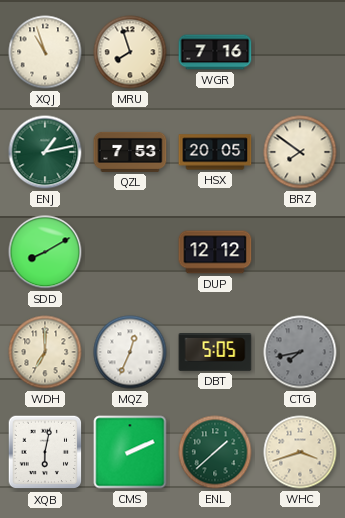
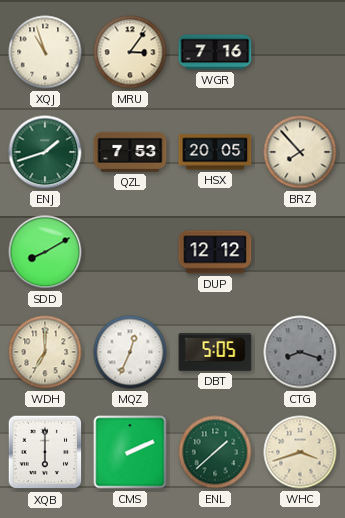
MRU: 7:57 -> 3:06
ENJ: 1:13 -> 1:42
BRZ: 7:51 -> 7:53
CTG: 7:43 -> 8:18
XQB: 6:02 -> 6:00
